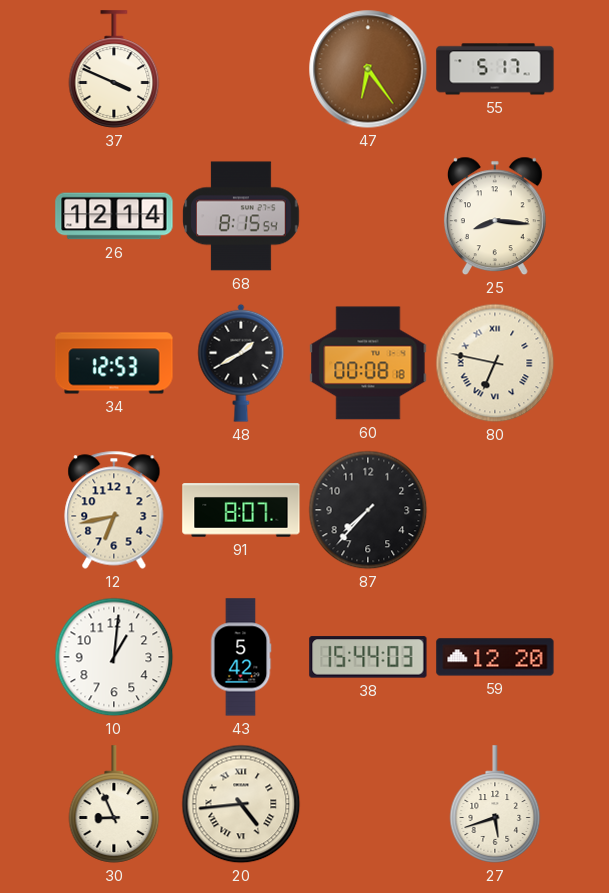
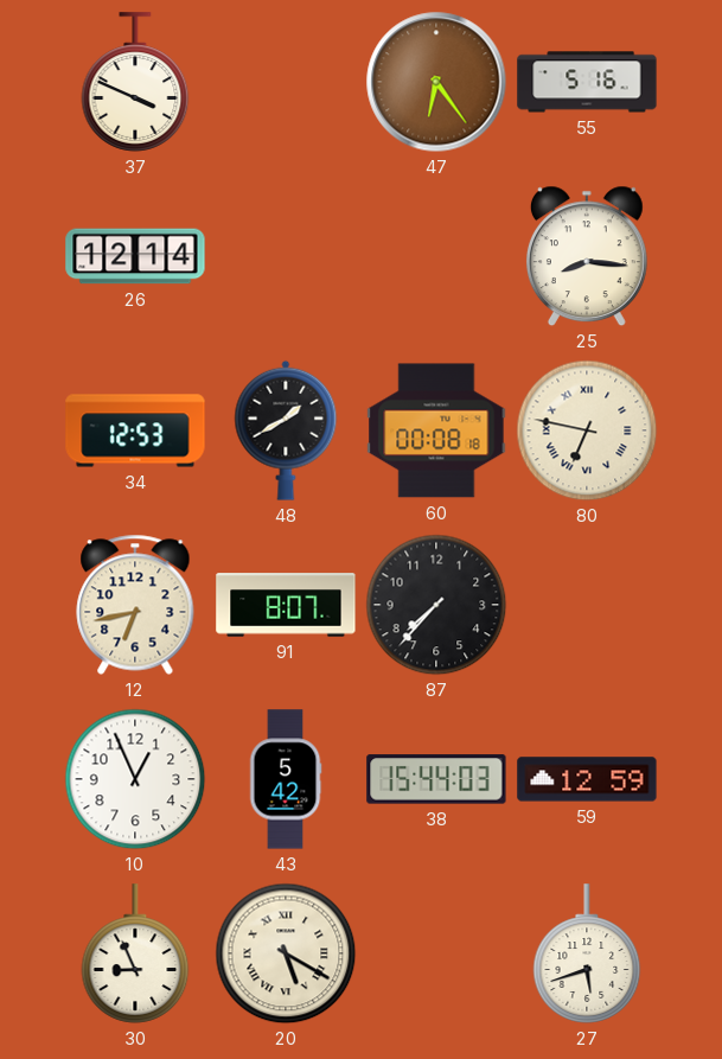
55: 5:17 -> 5:16
68: 8:15 -> none
10: 1:01 -> 12:56
59: 12:20 -> 12:59
20: 4:44 -> 5:20
